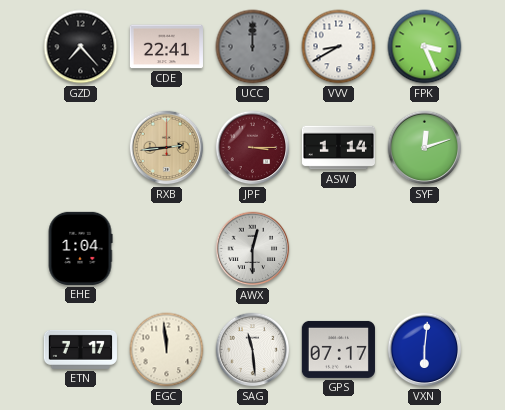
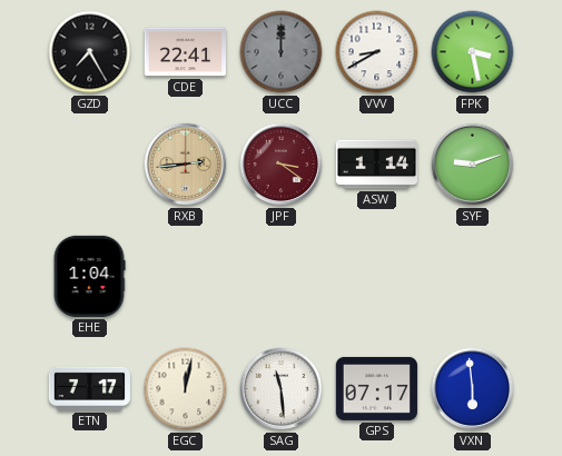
GZD: 7:23 -> 7:25
FPK: 3:26 -> 3:28
JPF: 3:15 -> 3:21
SYF: 12:12 -> 9:12
AWX: 12:30 -> none
EGC: 11:59 -> 12:02
VXN: 6:01 -> 5:59
